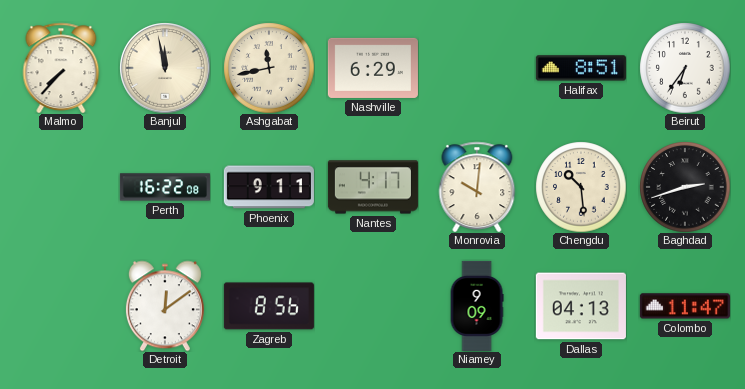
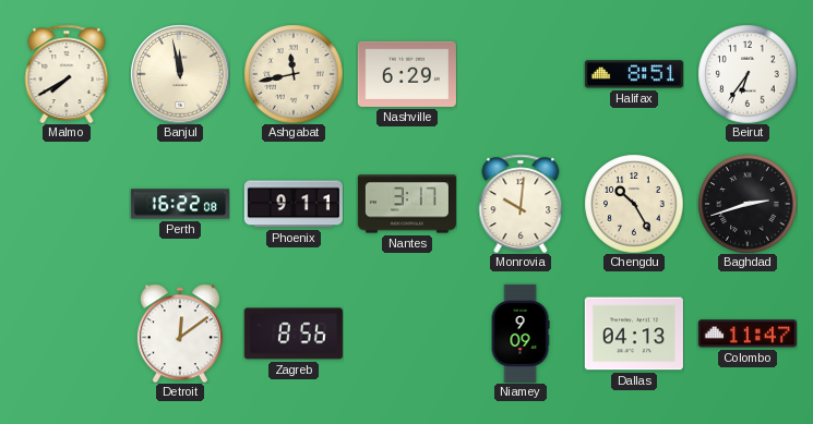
Malmo: 7:37 -> 7:40
Nantes: 4:17 -> 3:17
Chengdu: 10:29 -> 10:25
